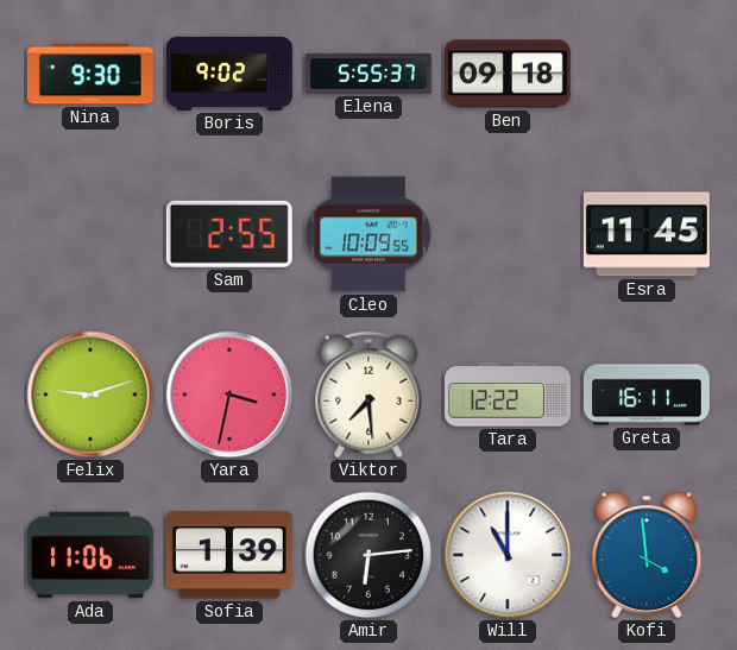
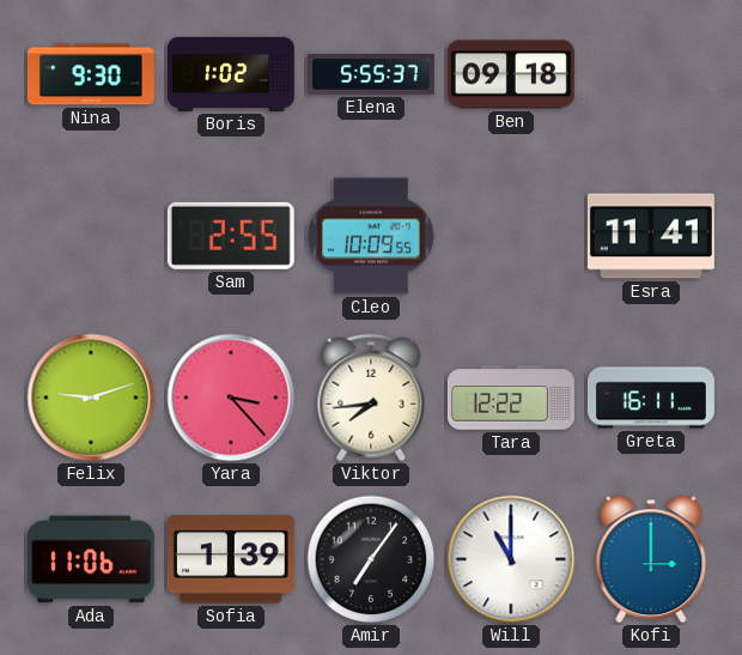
Boris: 9:02 -> 1:02
Esra: 11:45 -> 11:41
Yara: 3:32 -> 3:23
Viktor: 7:29 -> 7:44
Amir: 6:14 -> 7:06
Kofi: 3:59 -> 3:00
